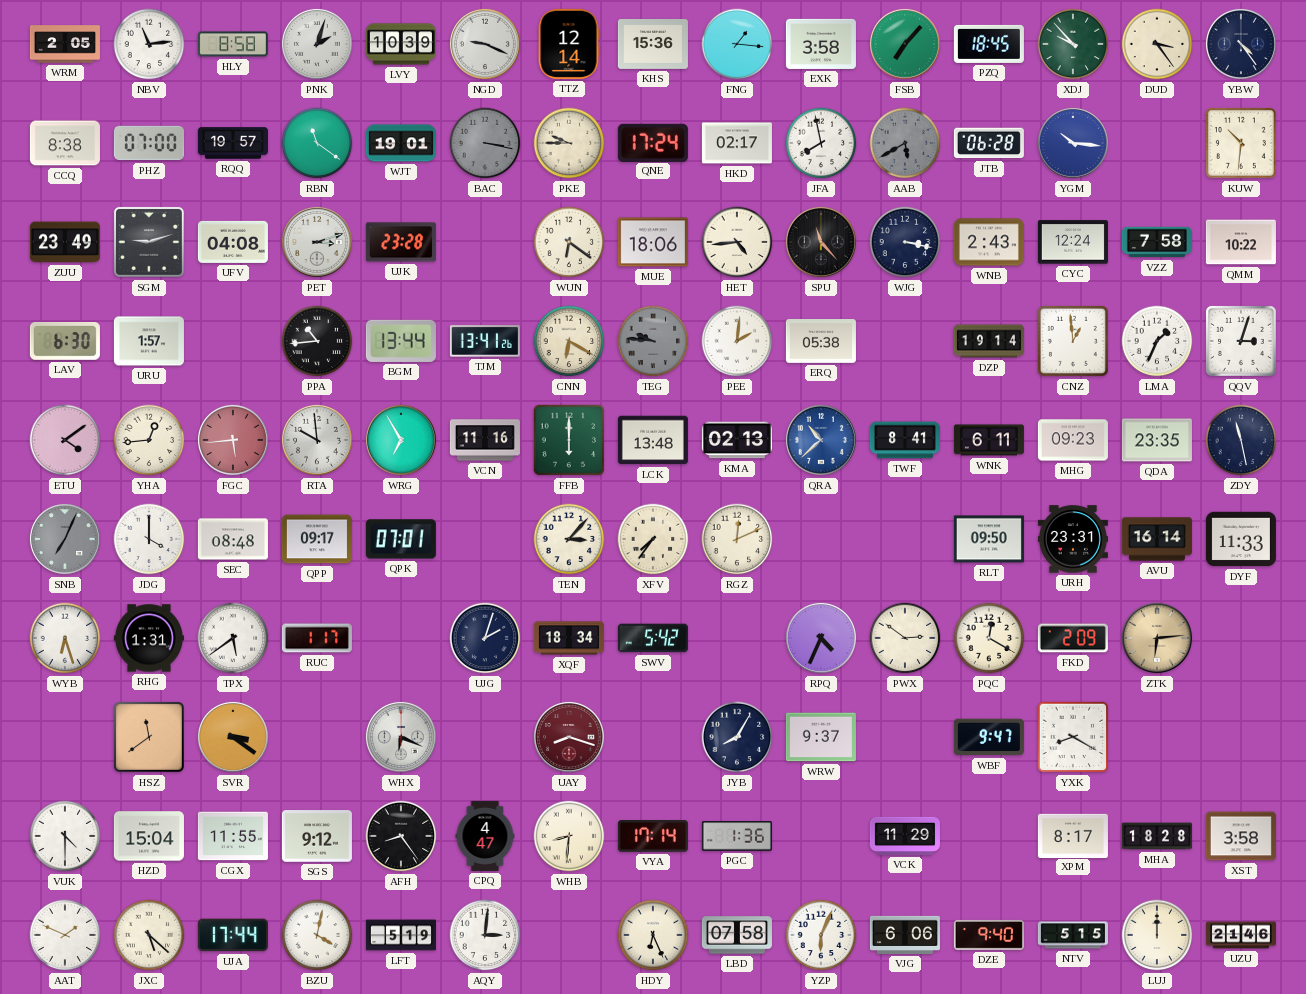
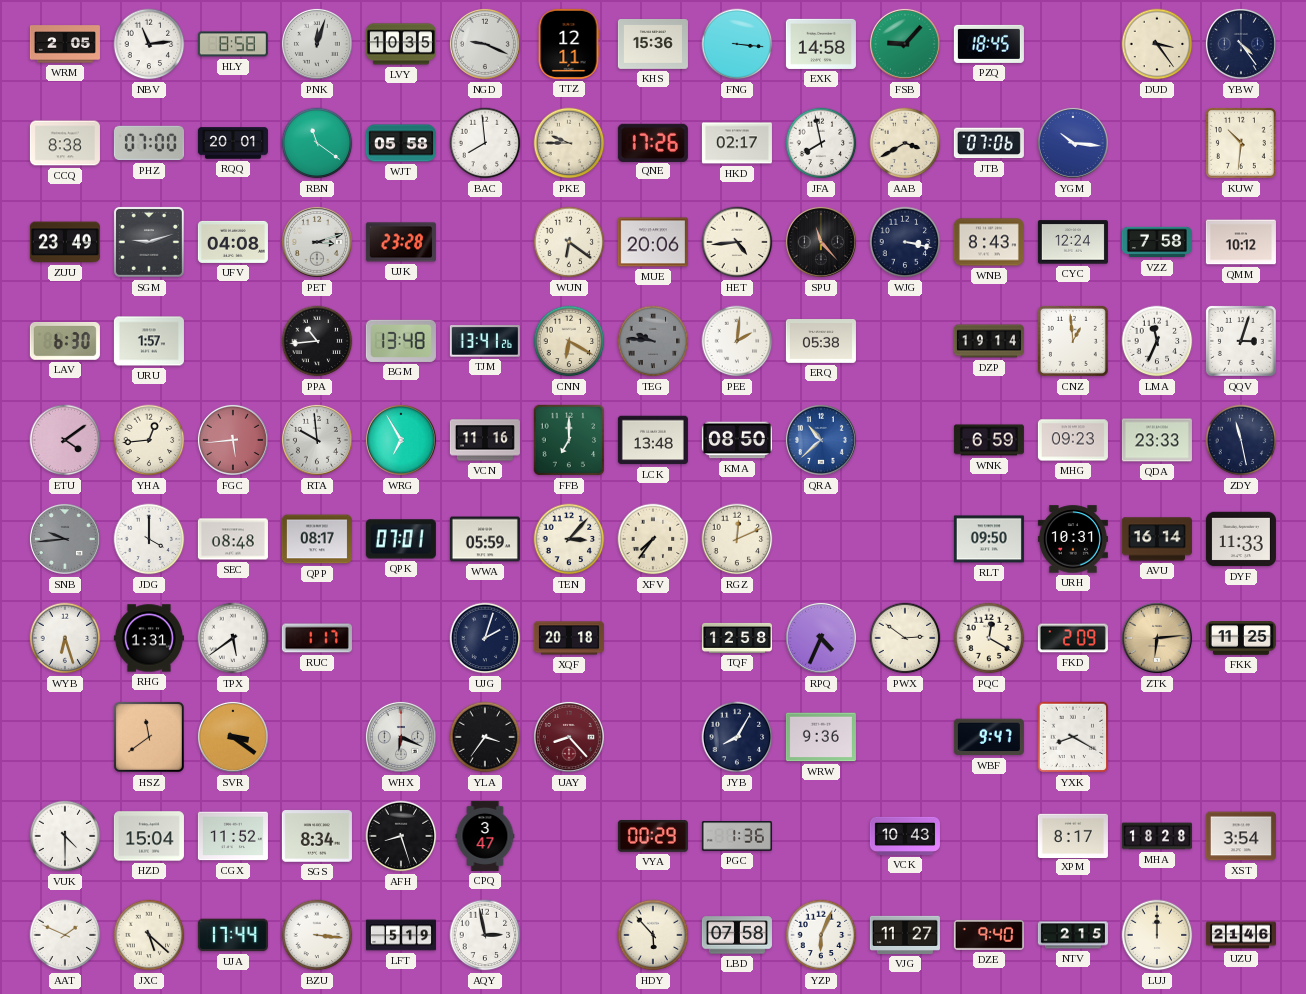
PNK: 2:03 -> 12:03
LVY: 10:39 -> 10:35
TTZ: 12:14 -> 12:11
FNG: 1:16 -> 3:16
EXK: 3:58 -> 14:58
FSB: 7:07 -> 9:07
XDJ: 9:53 -> none
RQQ: 19:57 -> 20:01
WJT: 19:01 -> 05:58
BAC: 3:17 -> 7:59
BAC dial: grey -> white
QNE: 17:24 -> 17:26
AAB: 5:40 -> 3:40
AAB dial: grey -> cream
JTB: 06:28 -> 07:06
MUE: 18:06 -> 20:06
WNB: 2:43 -> 8:43
QMM: 10:22 -> 10:12
BGM: 13:44 -> 13:48
LMA: 1:34 -> 11:34
FFB: 6:00 -> 7:00
KMA: 02:13 -> 08:50
TWF: 8:41 -> none
WNK: 6:11 -> 6:59
QDA: 23:35 -> 23:33
SNB: 7:04 -> 9:44
QPP: 09:17 -> 08:17
WWA: none -> 05:59
URH: 23:31 -> 10:31
XQF: 18:34 -> 20:18
SWV: 5:42 -> none
TQF: none -> 12:58
FKK: none -> 11:25
YLA: none -> 3:36
UAY: 8:18 -> 8:23
WRW: 9:37 -> 9:36
CGX: 11:55 -> 11:52
SGS: 9:12 -> 8:34
AFH: 8:24 -> 8:27
CPQ: 4:47 -> 3:47
WHB: 8:31 -> none
VYA: 17:14 -> 00:29
VCK: 11:29 -> 10:43
XST: 3:58 -> 3:54
BZU: 4:02 -> 3:16
AQY: 3:01 -> 2:58
HDY: 6:26 -> 5:53
VJG: 6:06 -> 11:27
NTV: 5:15 -> 2:15
